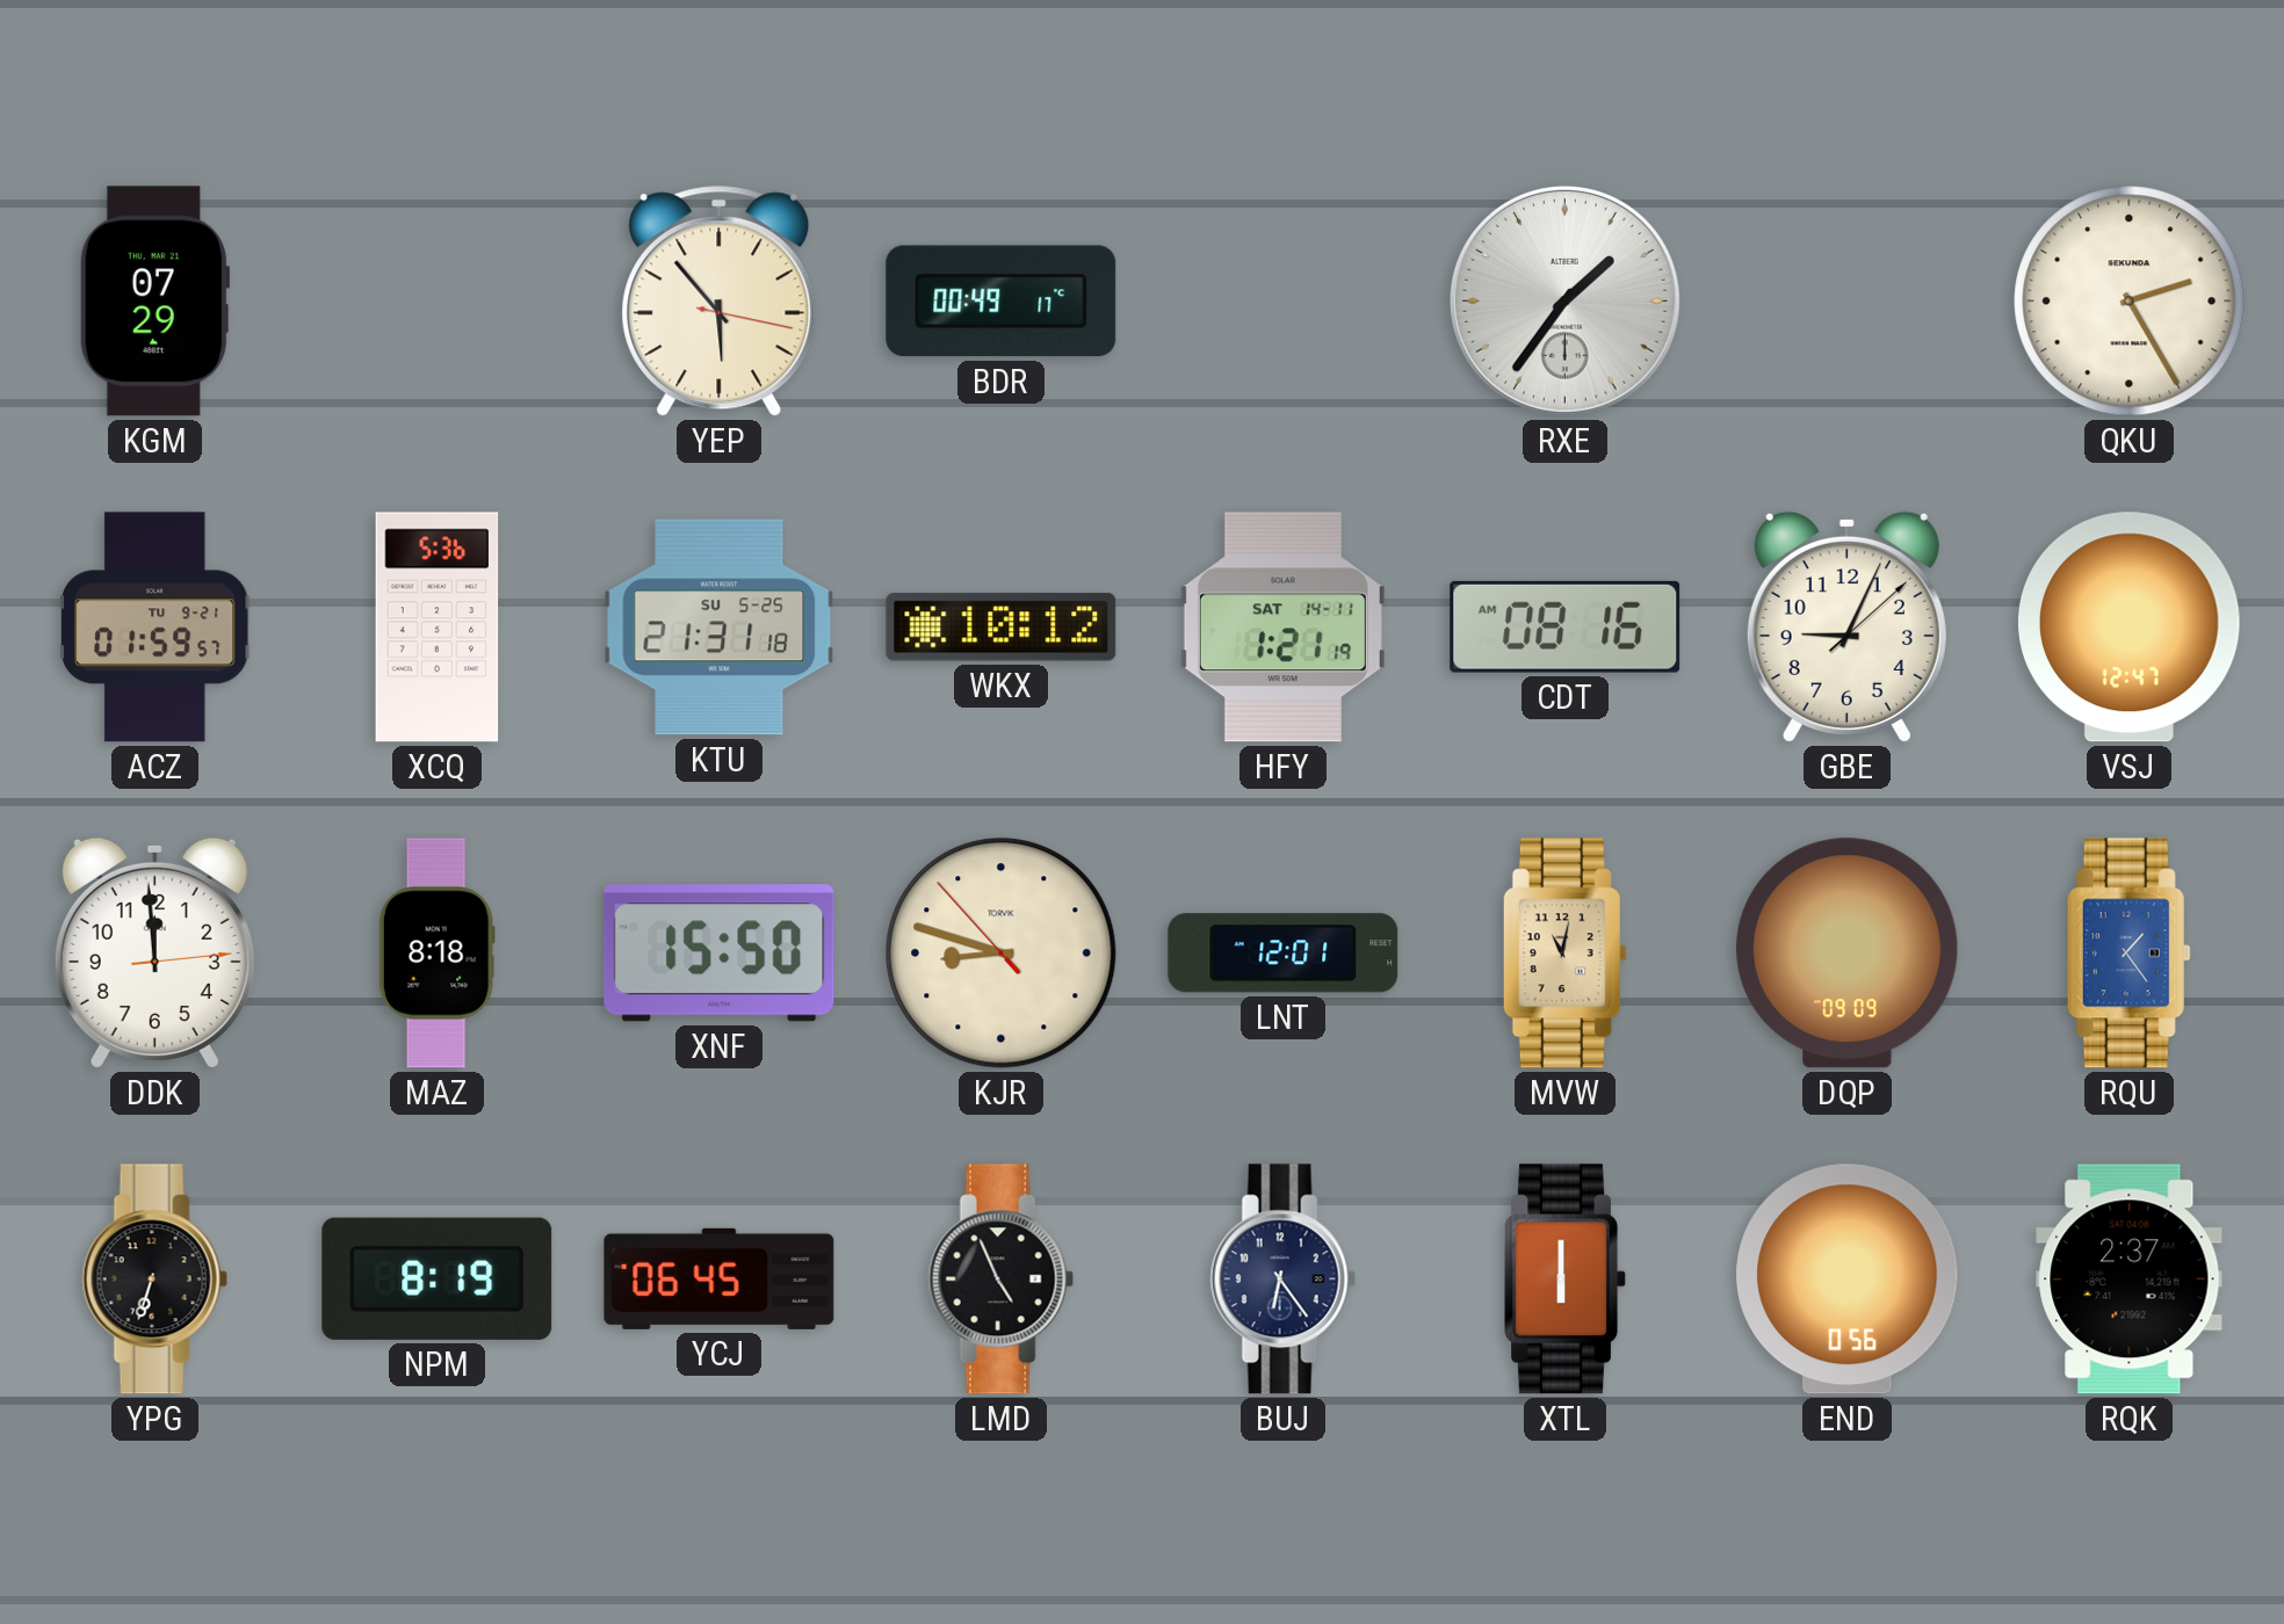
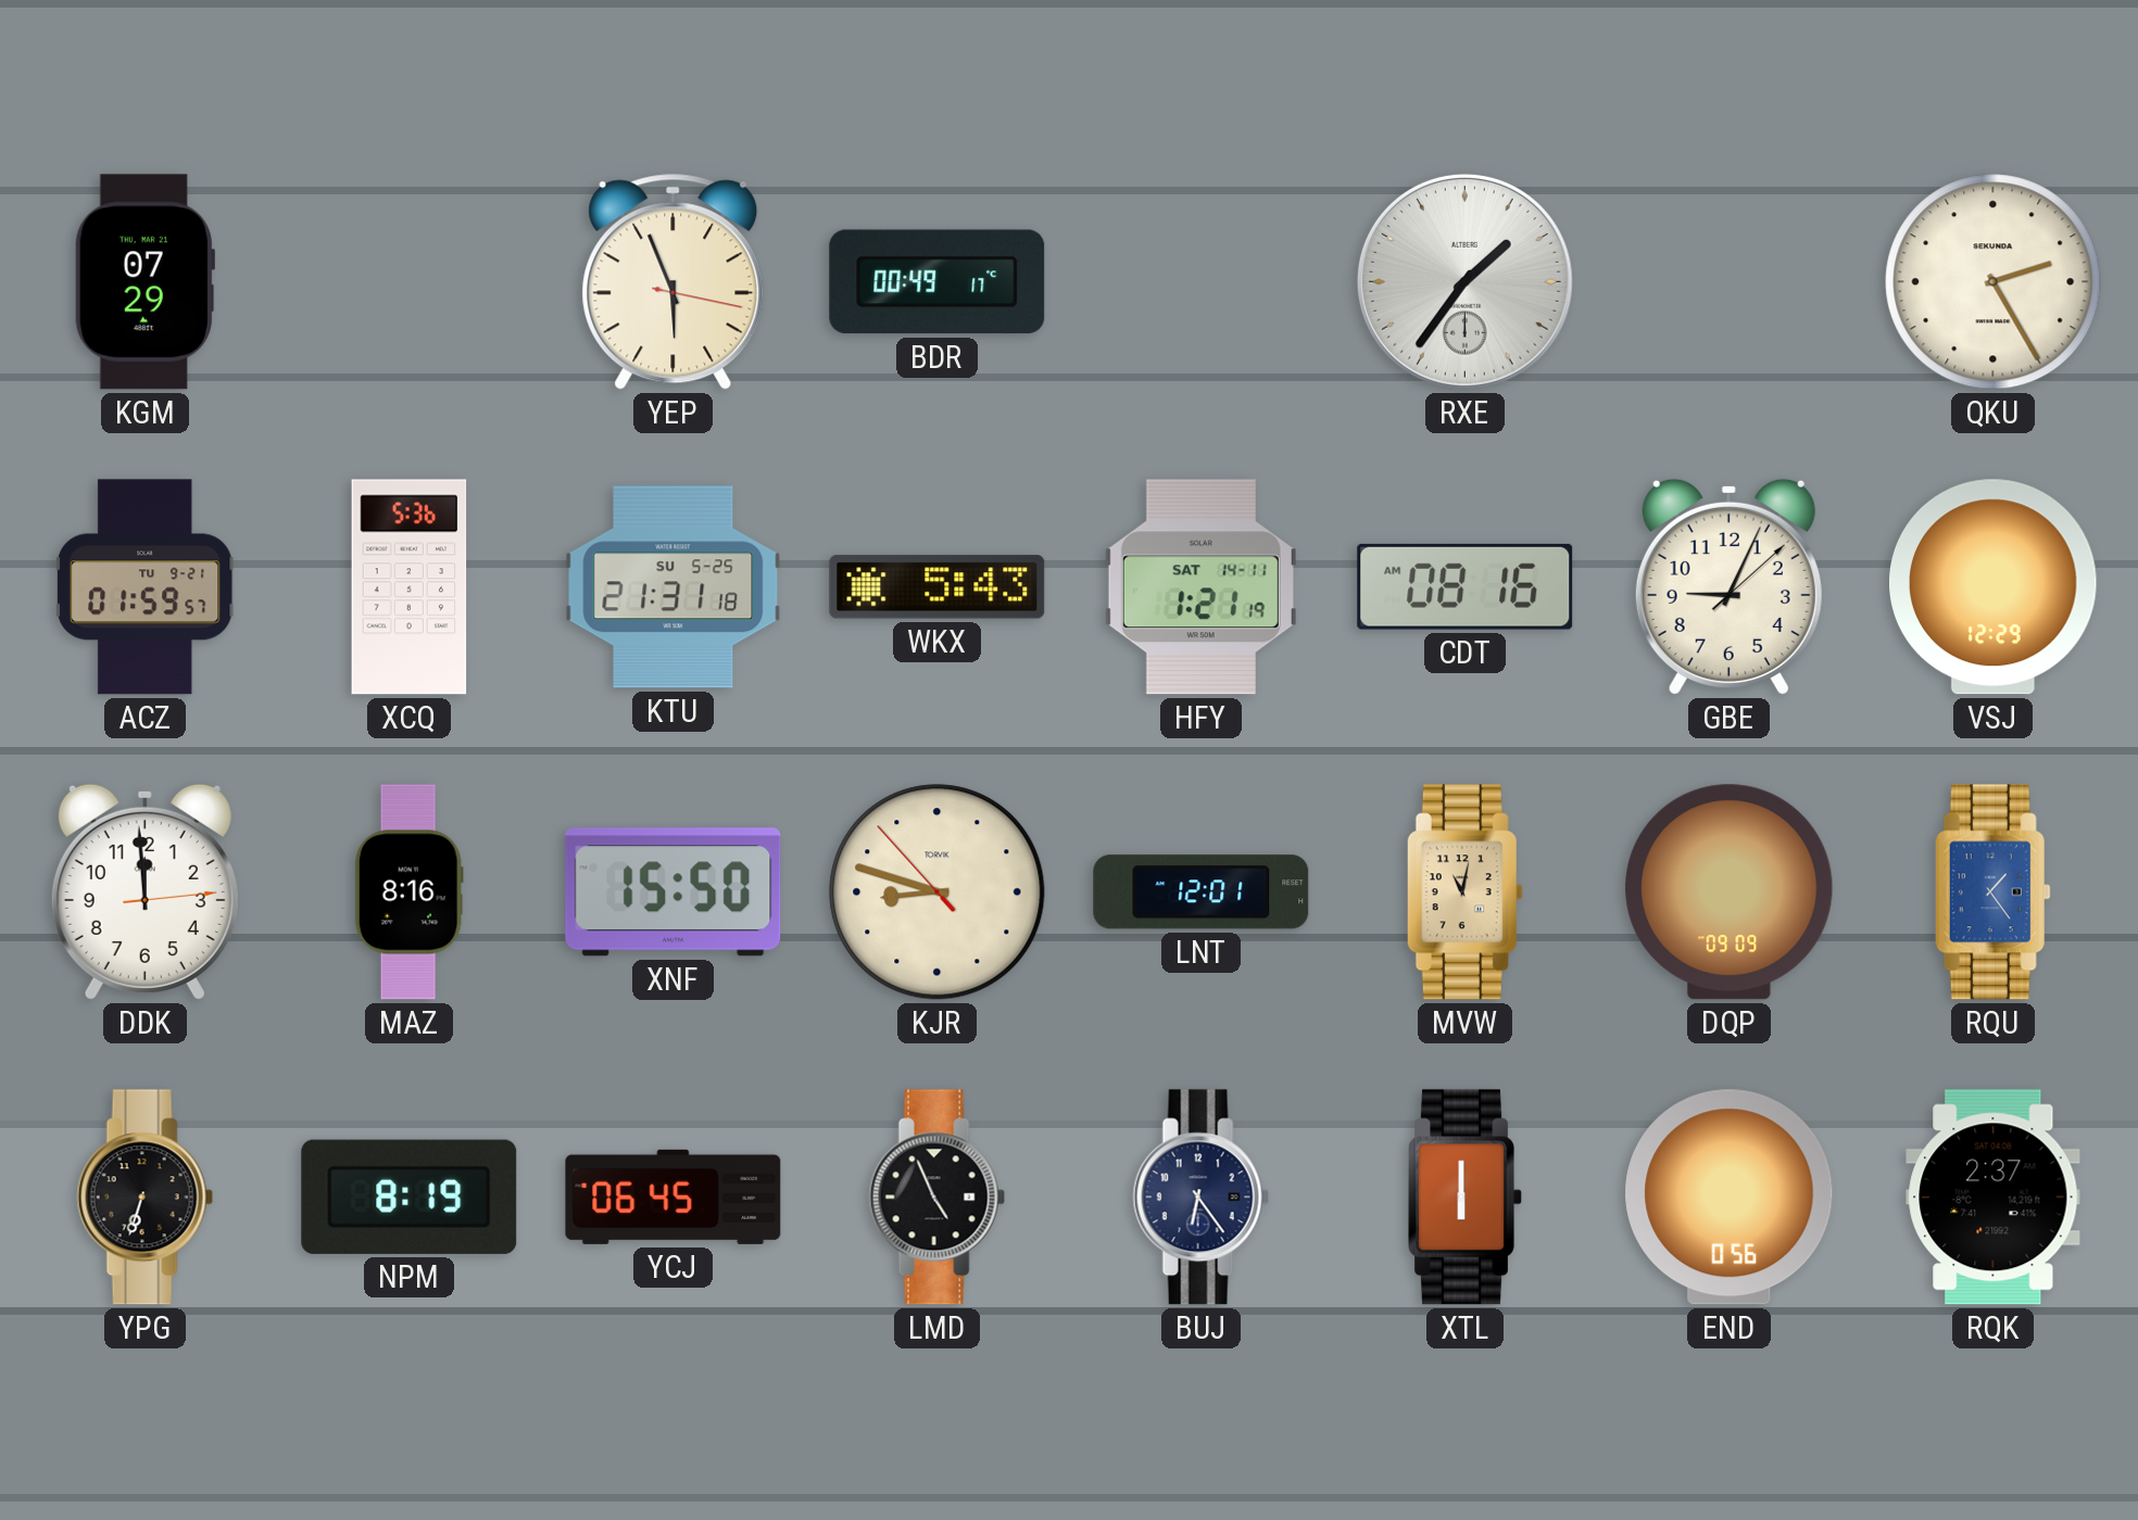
YEP: 5:53 -> 5:56
WKX: 10:12 -> 5:43
VSJ: 12:47 -> 12:29
MAZ: 8:18 -> 8:16
